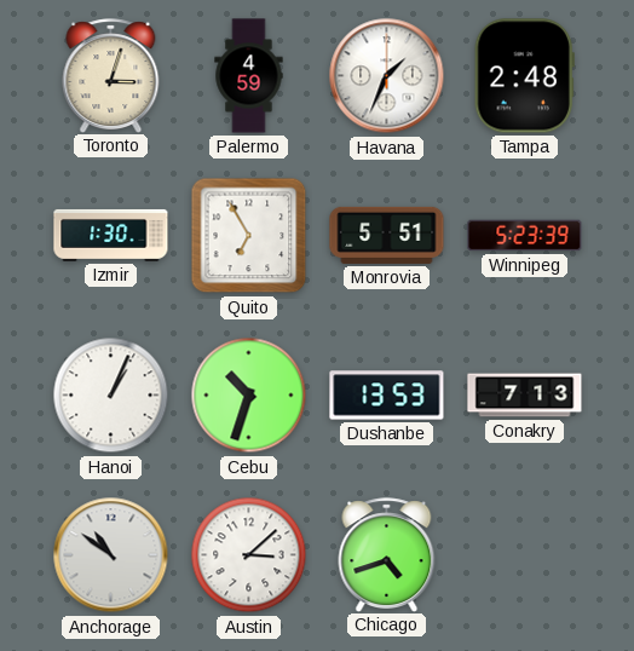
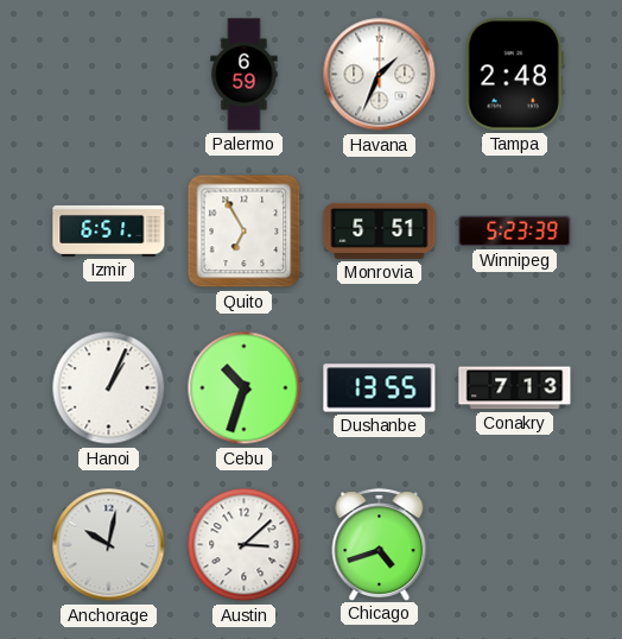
Toronto: 3:03 -> none
Palermo: 4:59 -> 6:59
Izmir: 1:30 -> 6:51
Dushanbe: 13:53 -> 13:55
Anchorage: 10:51 -> 10:02
